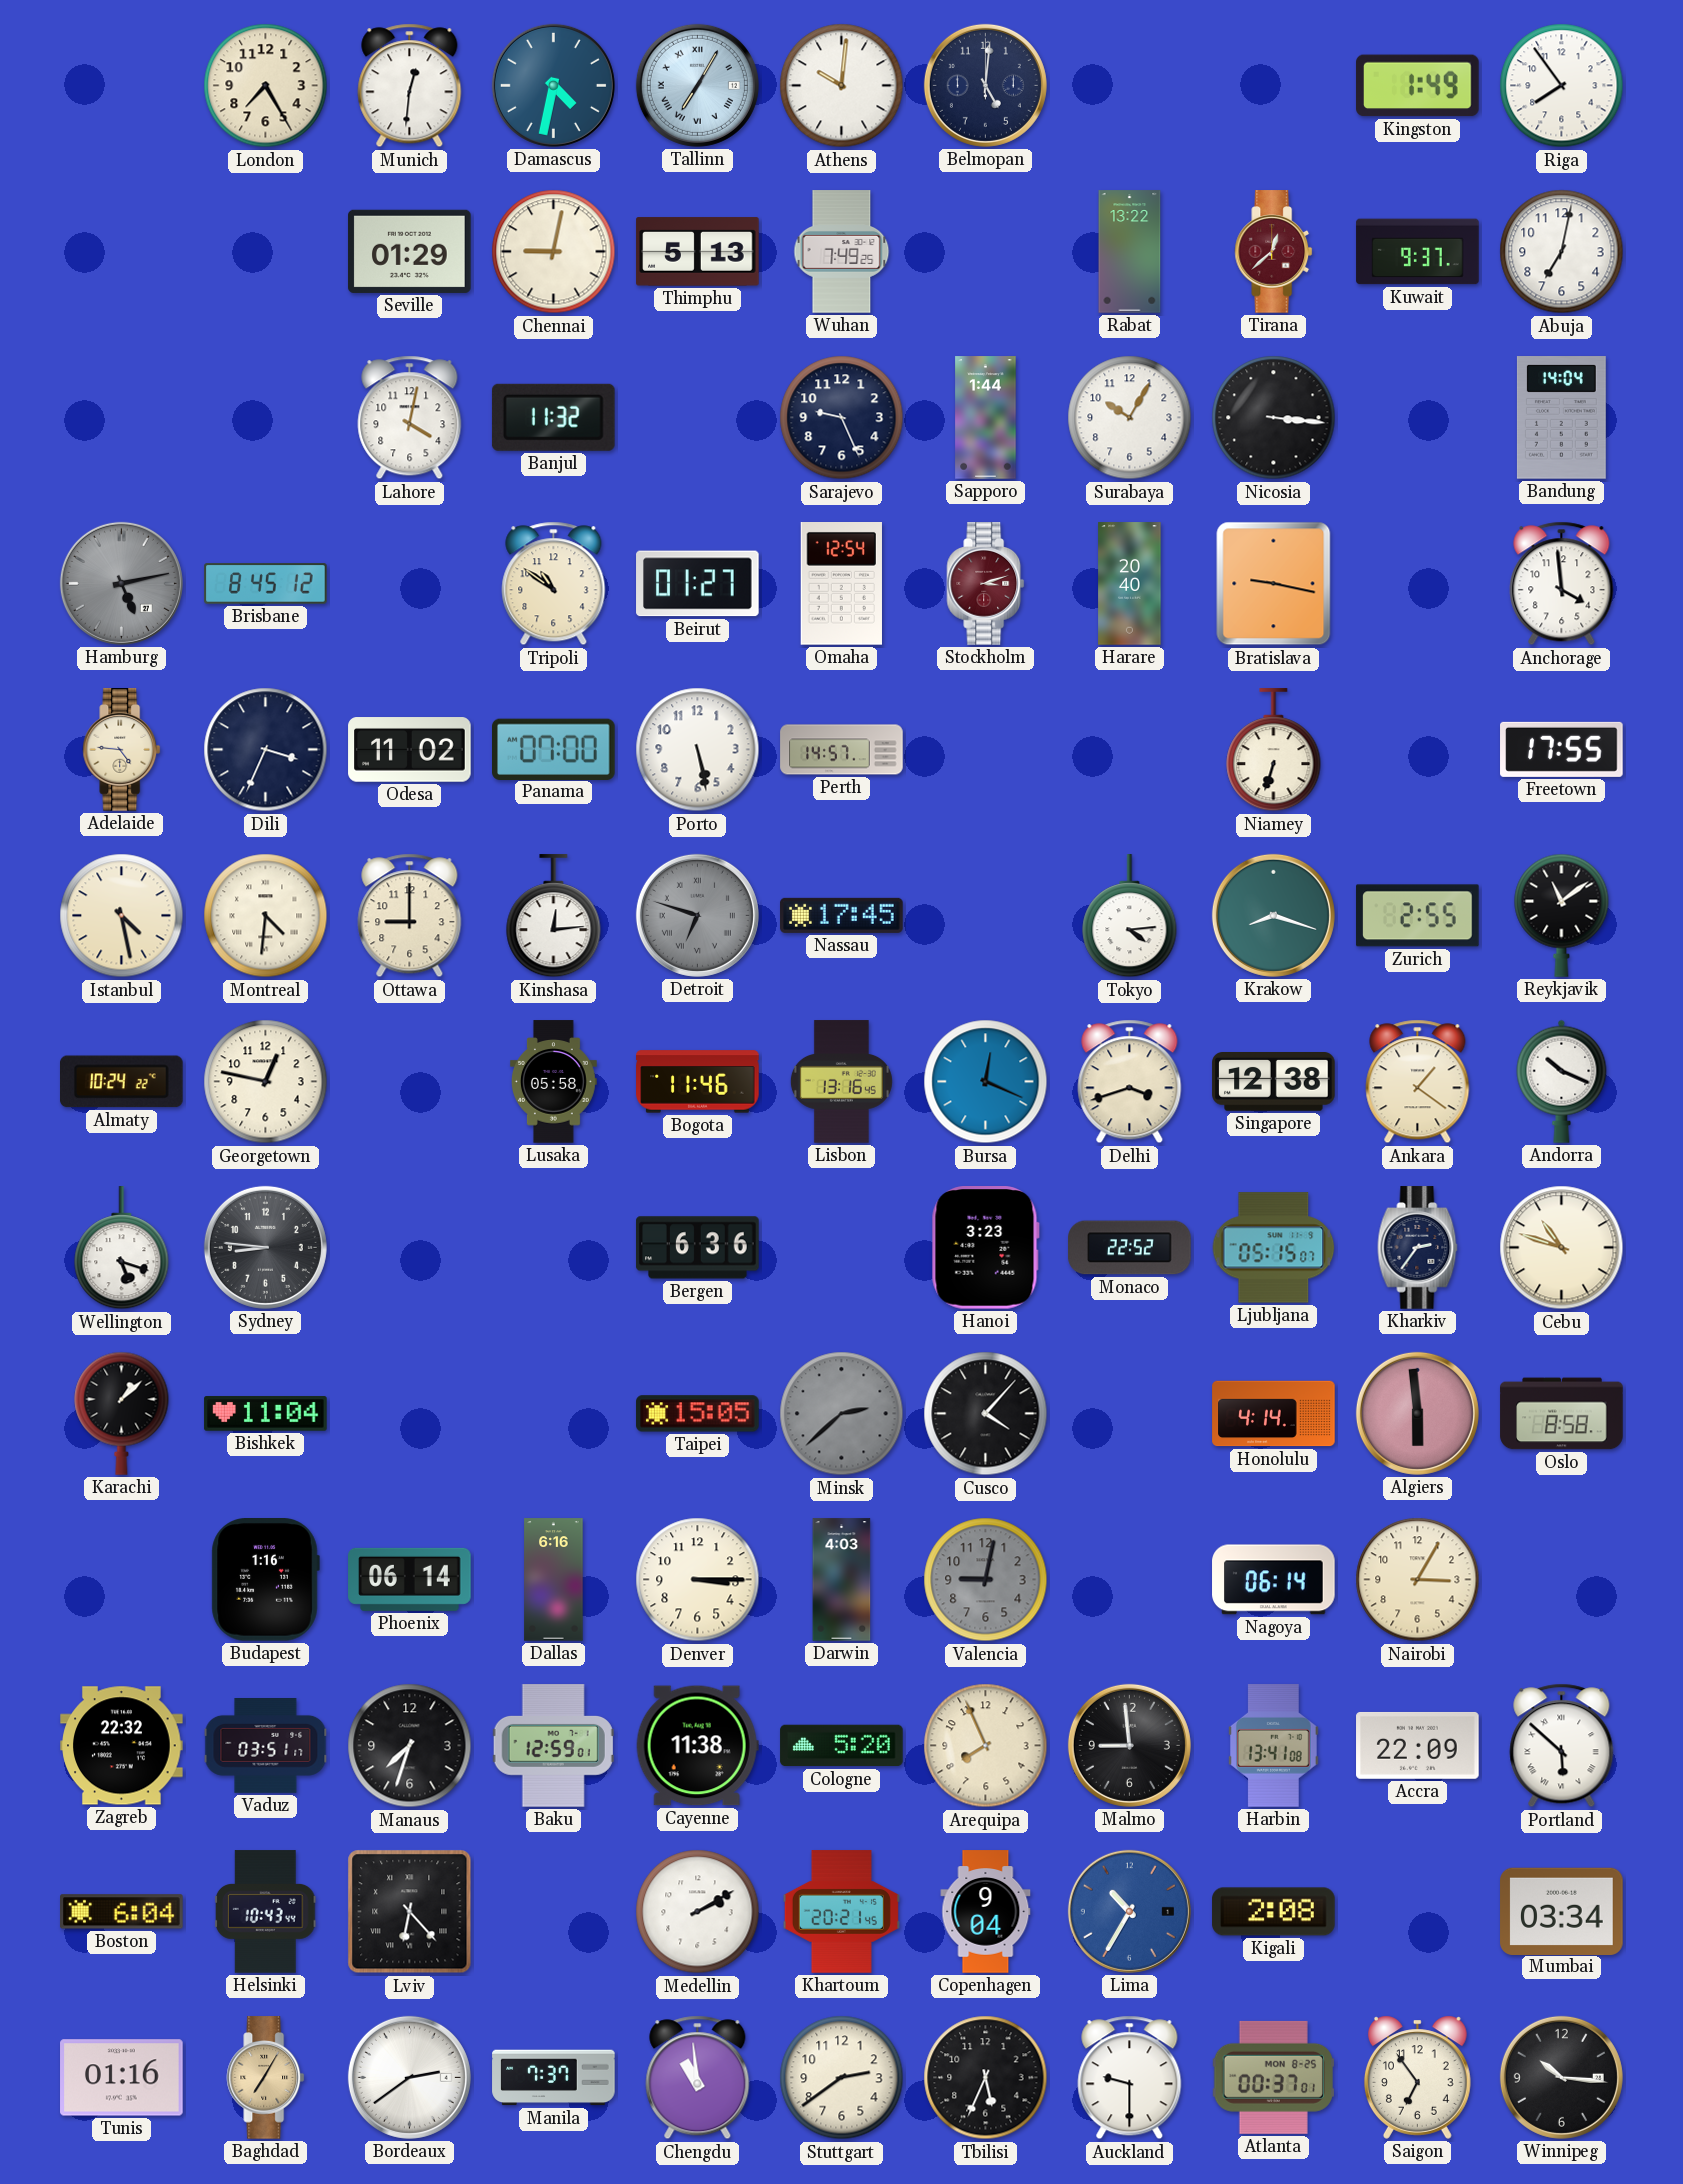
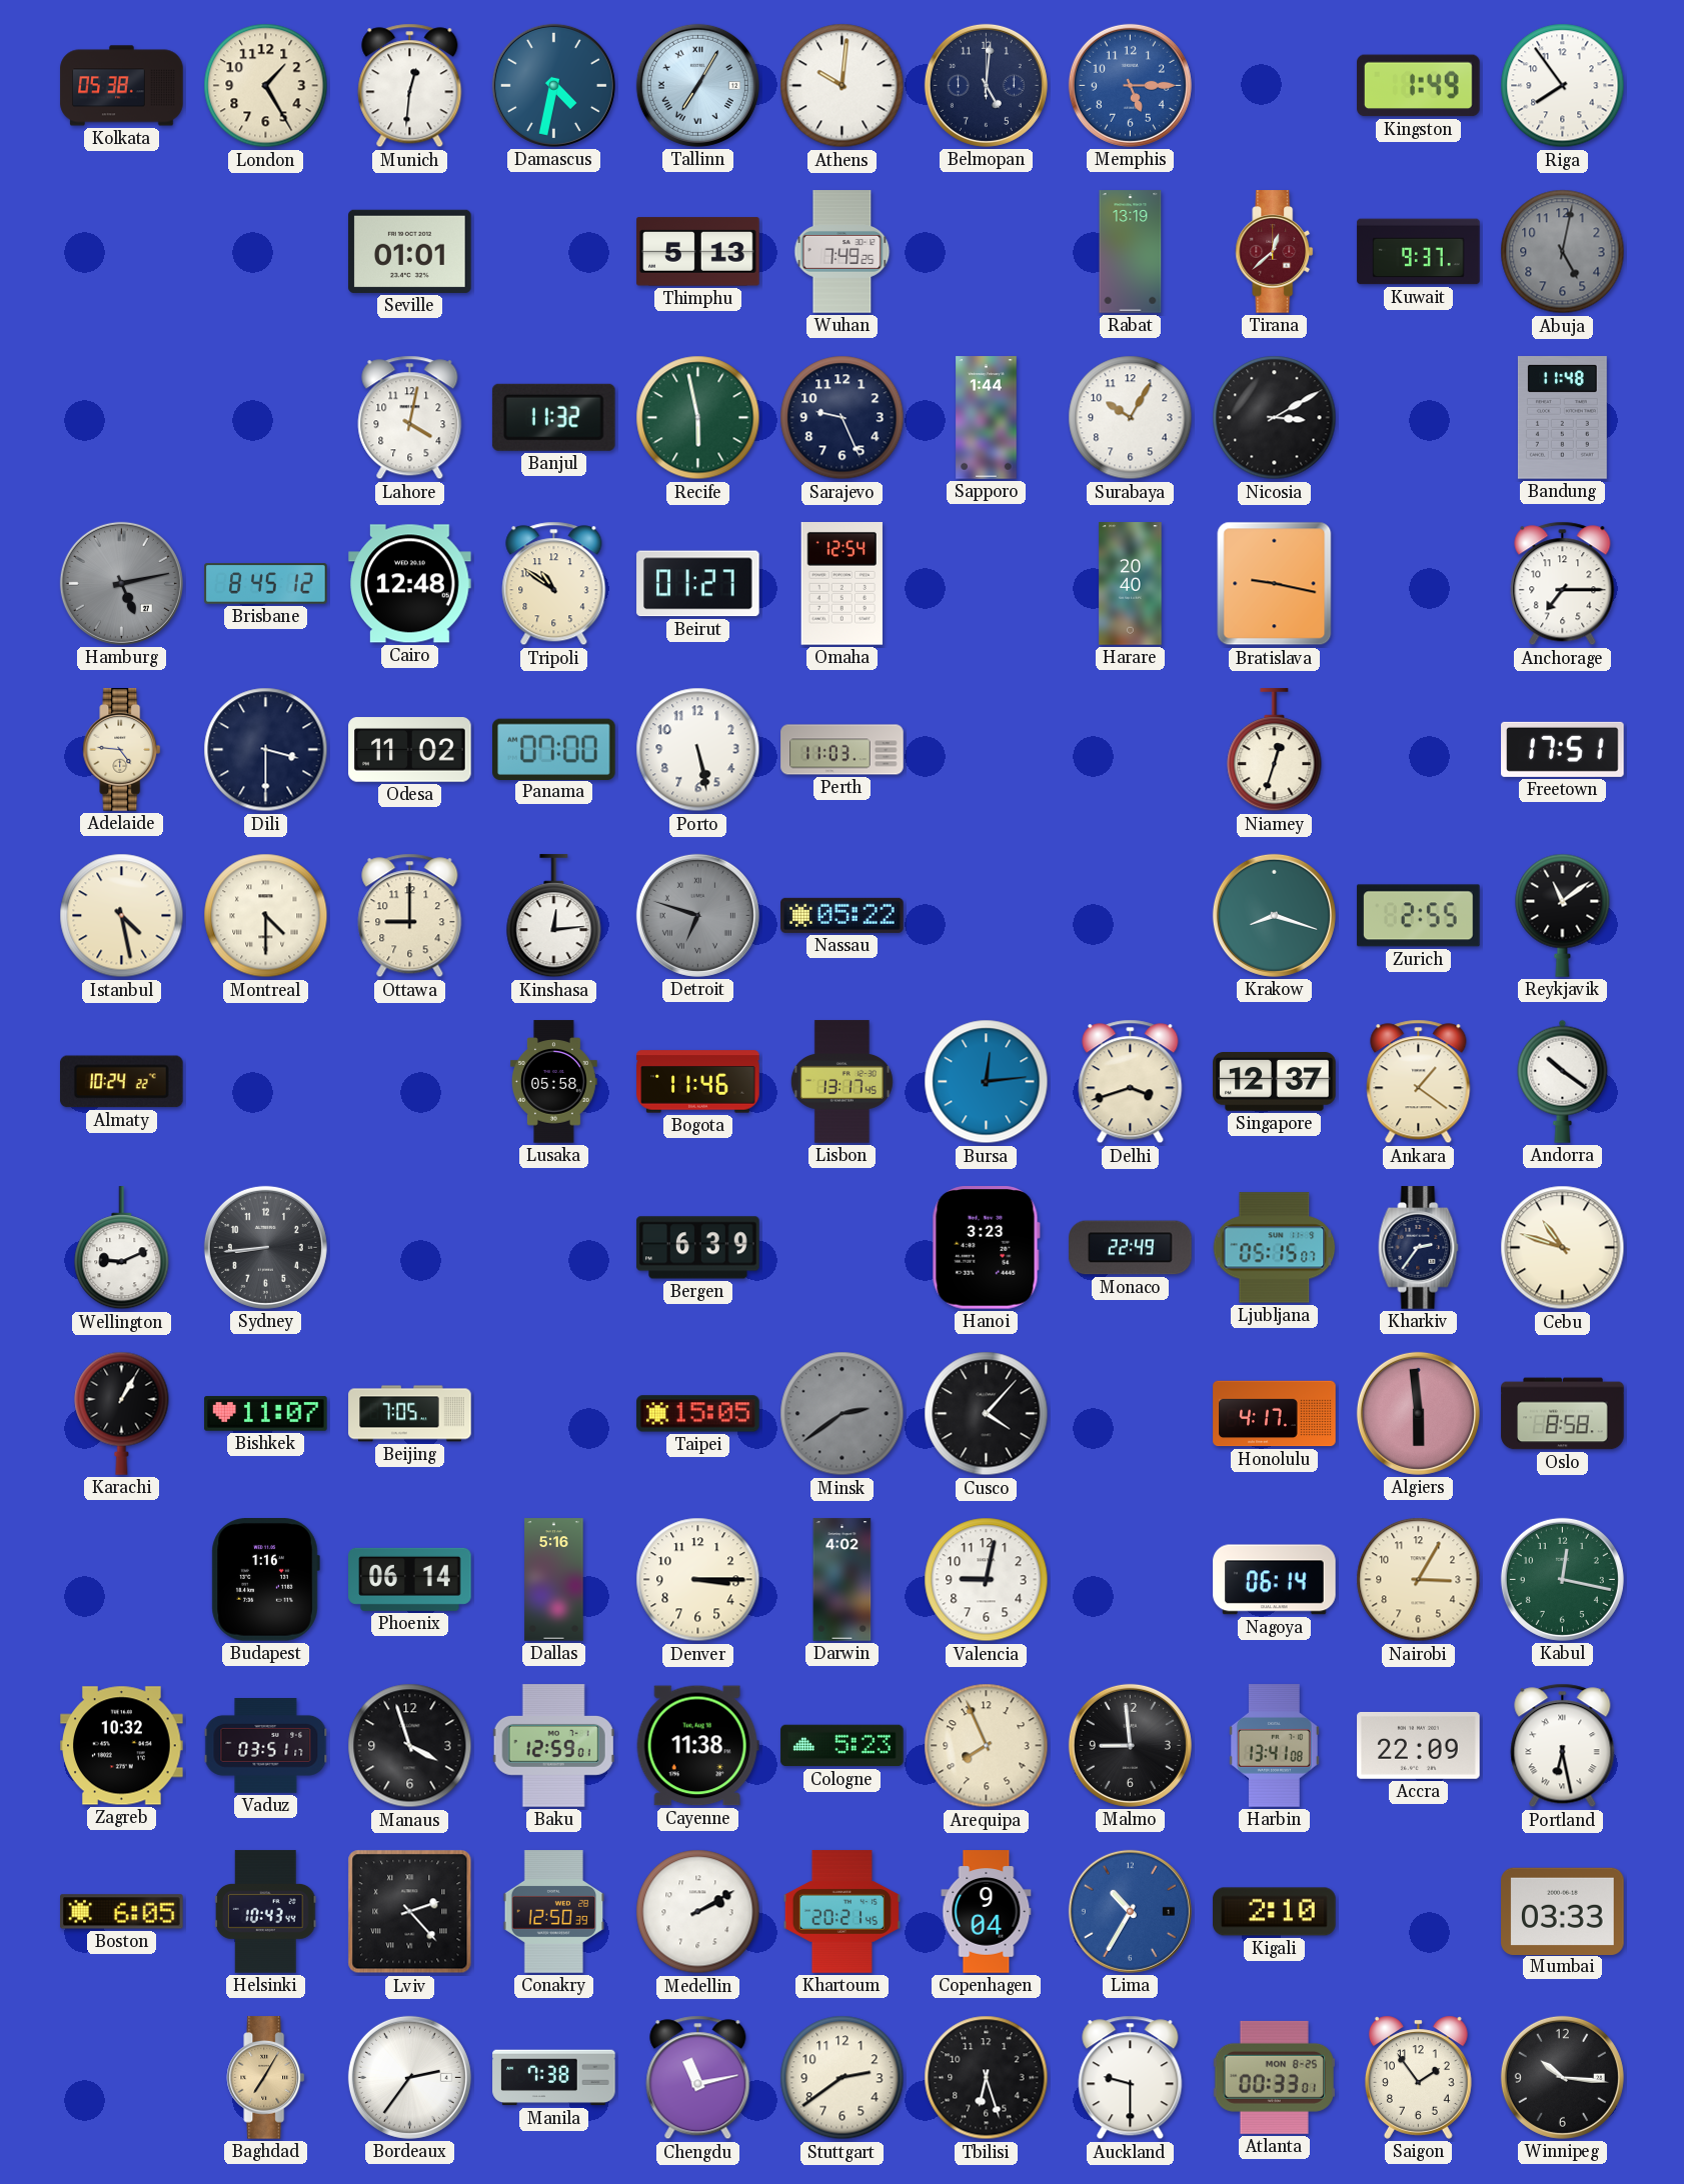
Kolkata: none -> 05:38
London: 7:25 -> 1:25
Memphis: none -> 5:15
Seville: 01:29 -> 01:01
Chennai: 9:02 -> none
Rabat: 13:22 -> 13:19
Abuja: 7:02 -> 5:02
Abuja dial: white -> grey
Recife: none -> 5:58
Nicosia: 3:16 -> 3:10
Bandung: 14:04 -> 11:48
Cairo: none -> 12:48
Stockholm: 3:12 -> none
Anchorage: 3:59 -> 7:15
Dili: 3:34 -> 3:30
Perth: 14:57 -> 11:03
Niamey: 6:33 -> 12:33
Freetown: 17:55 -> 17:51
Montreal: 4:31 -> 4:30
Nassau: 17:45 -> 05:22
Tokyo: 4:14 -> none
Georgetown: 12:47 -> none
Lisbon: 13:16 -> 13:17
Bursa: 12:19 -> 12:14
Singapore: 12:38 -> 12:37
Andorra: 10:19 -> 10:21
Wellington: 5:18 -> 9:11
Sydney: 8:46 -> 8:44
Bergen: 6:36 -> 6:39
Monaco: 22:52 -> 22:49
Karachi: 1:08 -> 1:05
Bishkek: 11:04 -> 11:07
Beijing: none -> 7:05
Minsk: 2:38 -> 2:39
Honolulu: 4:14 -> 4:17
Dallas: 6:16 -> 5:16
Darwin: 4:03 -> 4:02
Valencia dial: grey -> white
Kabul: none -> 12:17
Zagreb: 22:32 -> 10:32
Manaus: 7:33 -> 3:57
Cologne: 5:20 -> 5:23
Portland: 5:52 -> 6:28
Boston: 6:04 -> 6:05
Lviv: 6:23 -> 2:23
Conakry: none -> 12:50
Kigali: 2:08 -> 2:10
Mumbai: 03:34 -> 03:33
Tunis: 01:16 -> none
Bordeaux: 2:39 -> 2:36
Manila: 7:37 -> 7:38
Chengdu: 10:59 -> 11:13
Tbilisi: 5:34 -> 6:27
Atlanta: 00:37 -> 00:33
Saigon: 6:54 -> 1:54
